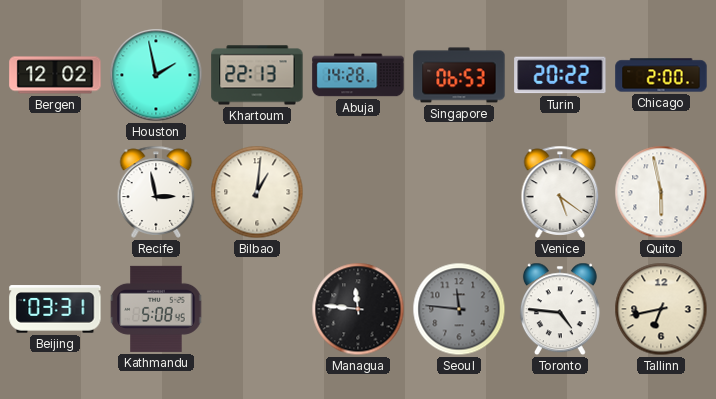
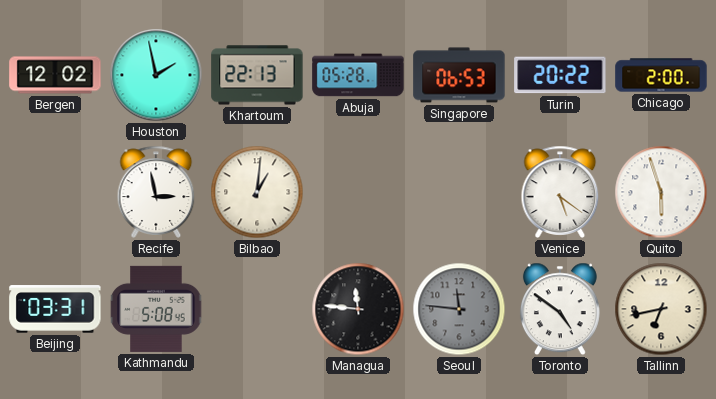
Abuja: 14:28 -> 05:28
Quito: 5:58 -> 5:57
Toronto: 4:46 -> 4:51
